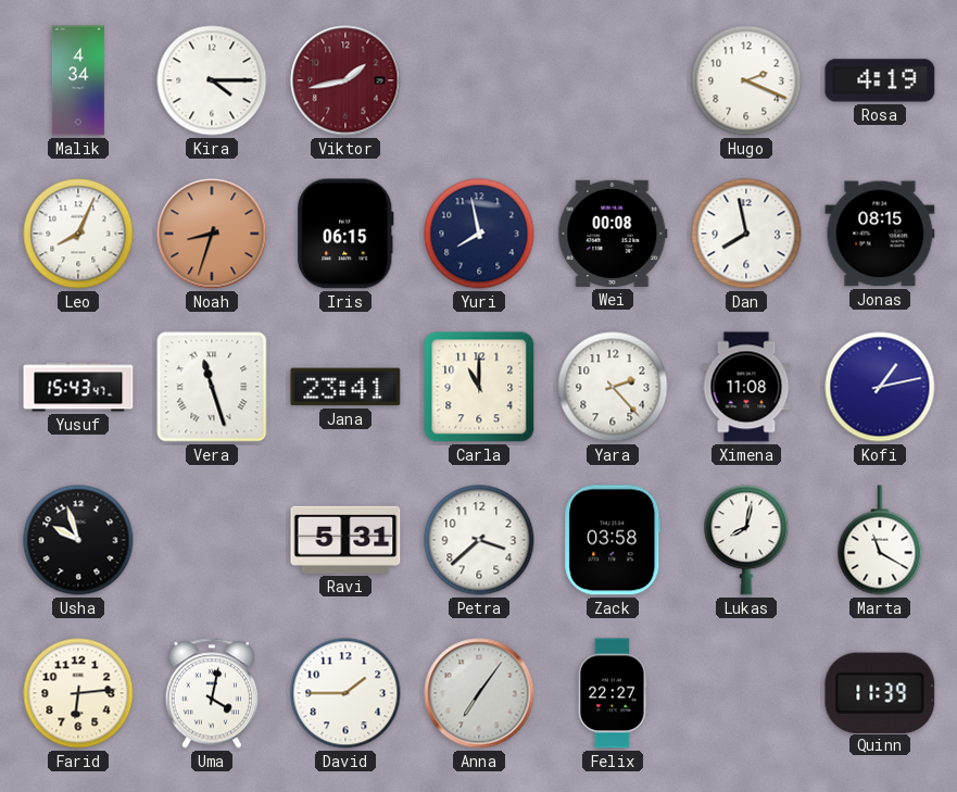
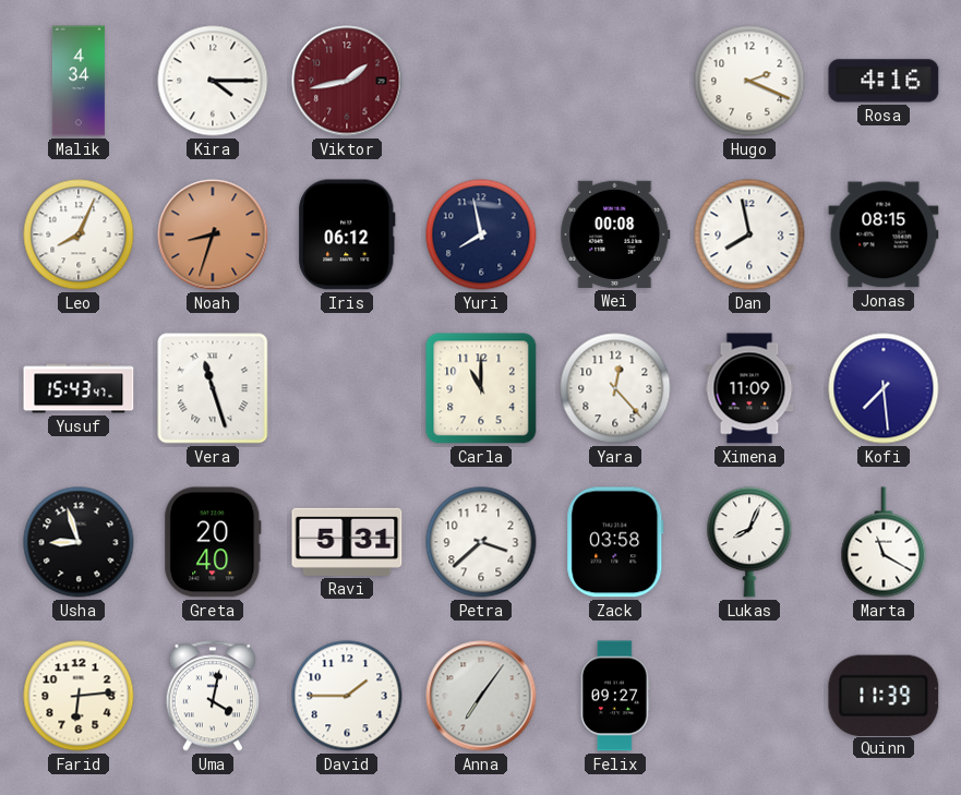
Rosa: 4:19 -> 4:16
Iris: 06:15 -> 06:12
Jana: 23:41 -> none
Yara: 2:23 -> 12:23
Ximena: 11:08 -> 11:09
Kofi: 1:13 -> 7:29
Usha: 9:57 -> 8:57
Greta: none -> 20:40
Lukas: 8:02 -> 8:04
Felix: 22:27 -> 09:27
